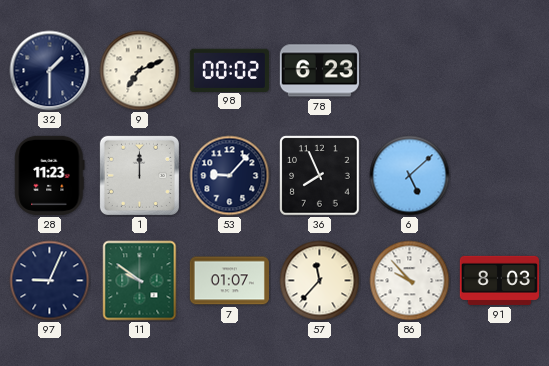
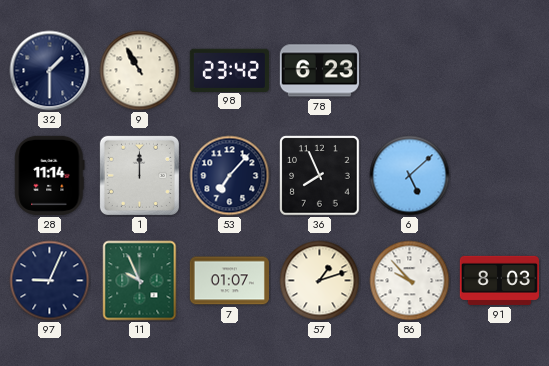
9: 7:11 -> 10:55
98: 00:02 -> 23:42
28: 11:23 -> 11:14
53: 9:07 -> 7:07
11: 9:51 -> 9:56
57: 11:37 -> 1:12
